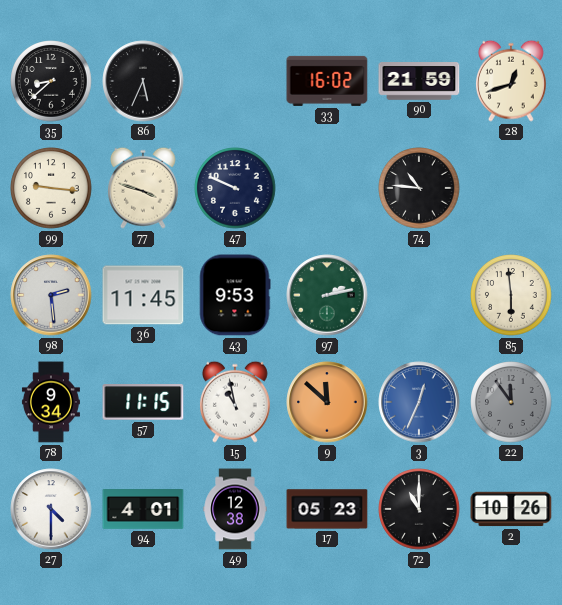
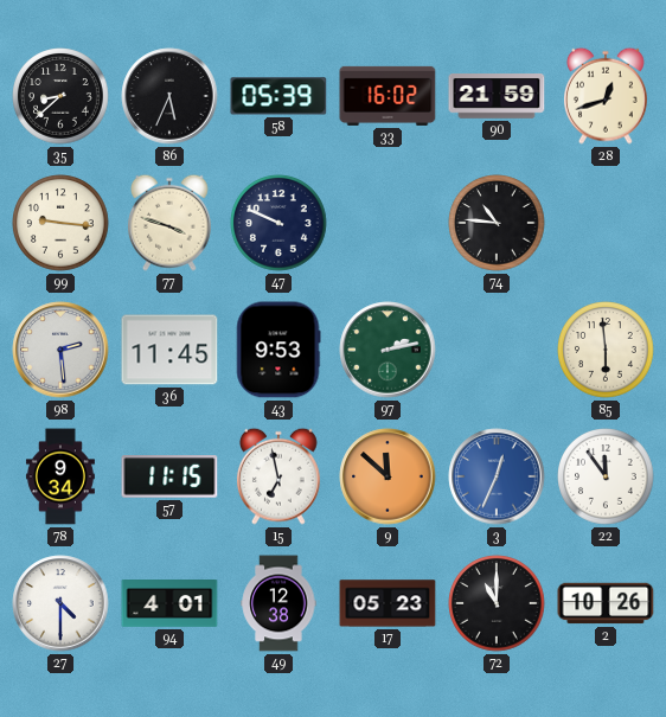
58: none -> 05:39
15: 10:58 -> 6:58
22 dial: grey -> white
